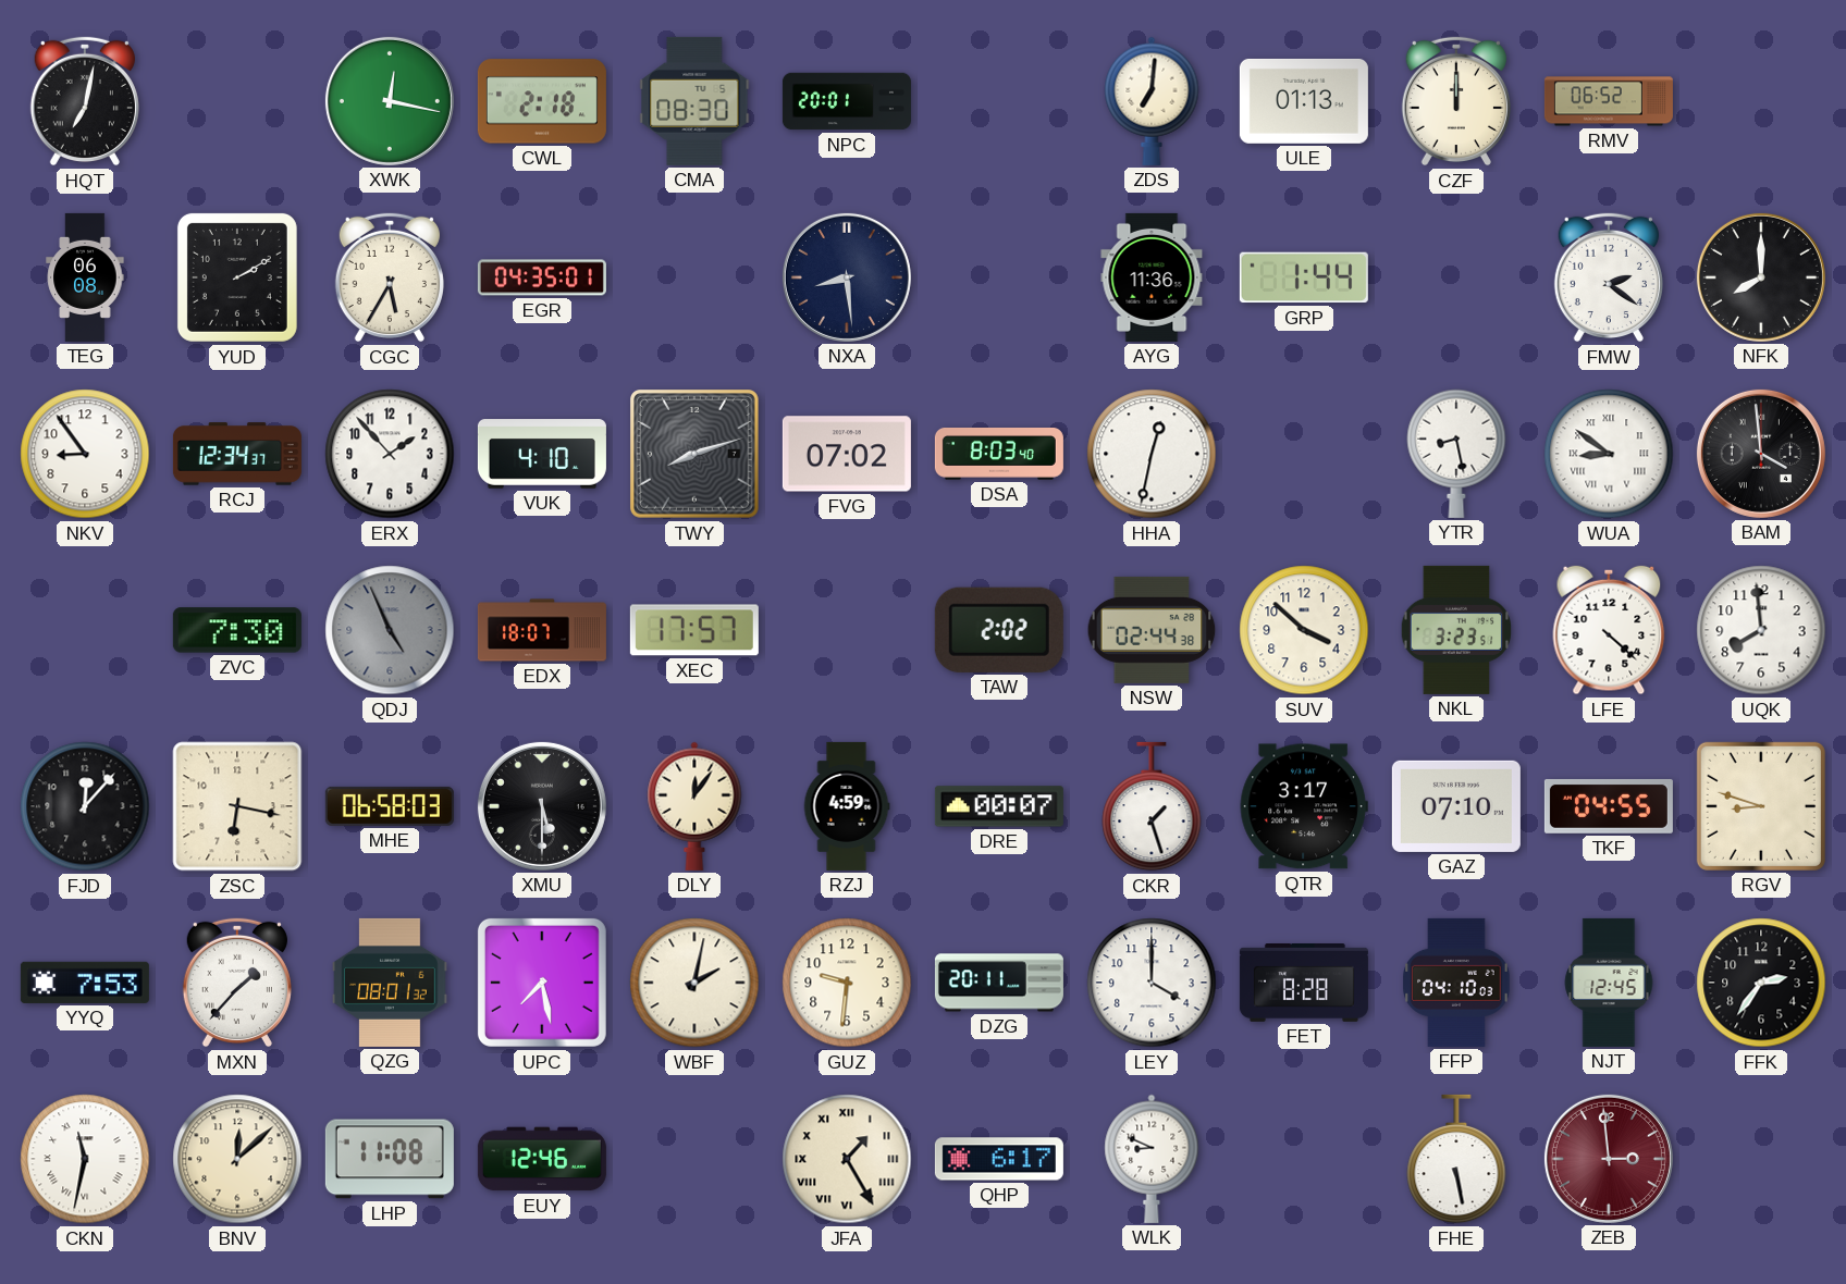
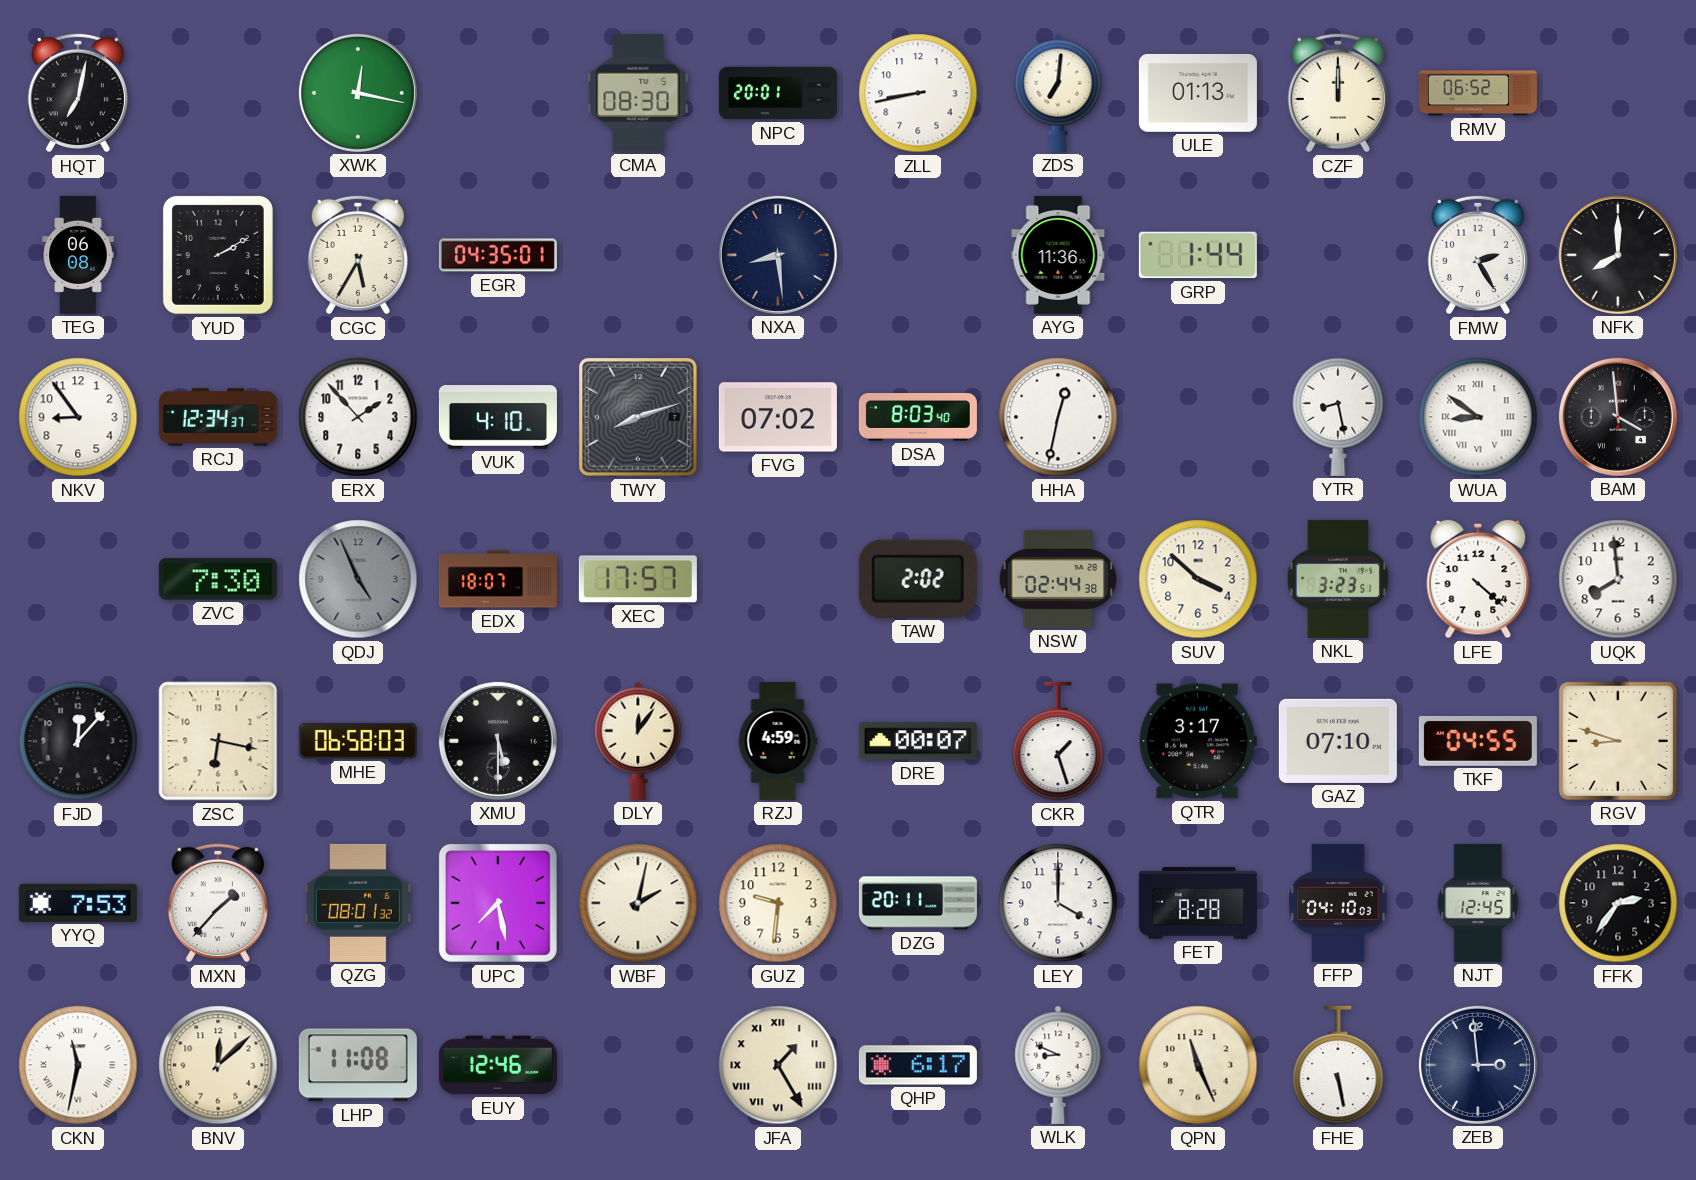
CWL: 2:18 -> none
ZLL: none -> 8:43
FMW: 2:21 -> 2:25
QPN: none -> 11:26
ZEB dial: burgundy -> navy
